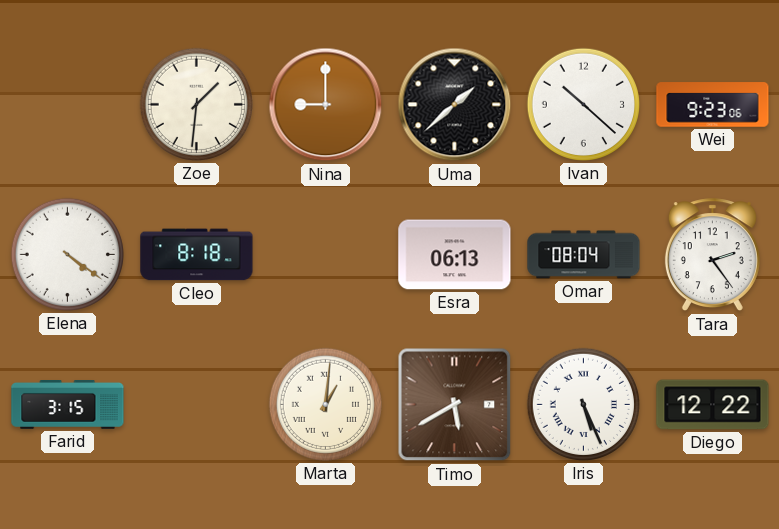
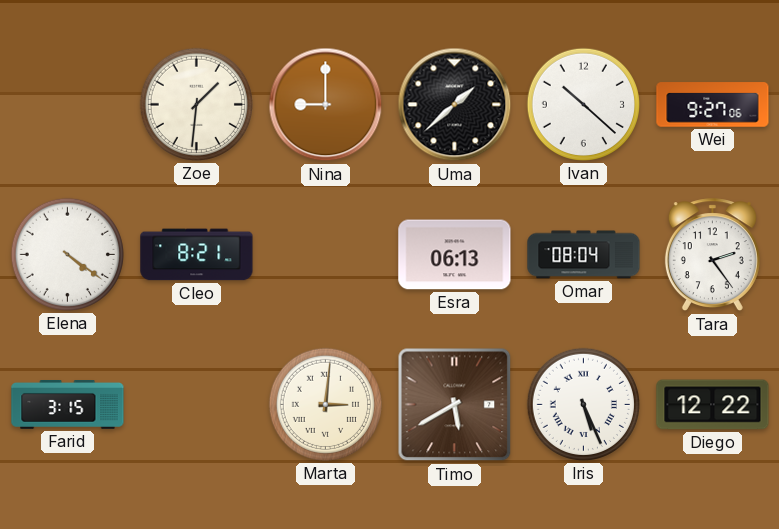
Wei: 9:23 -> 9:27
Cleo: 8:18 -> 8:21
Marta: 1:01 -> 3:01
